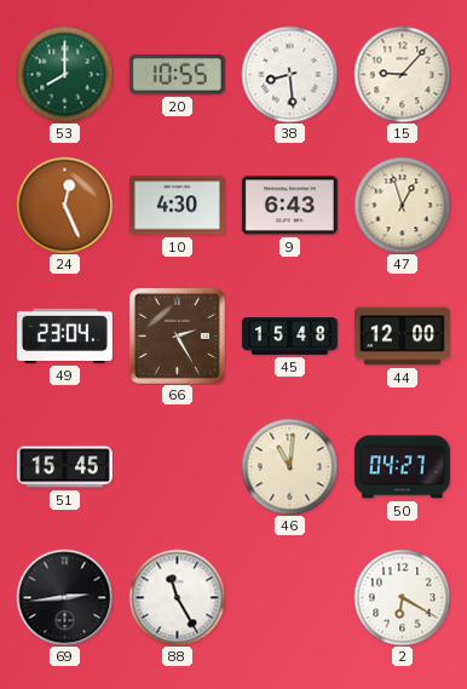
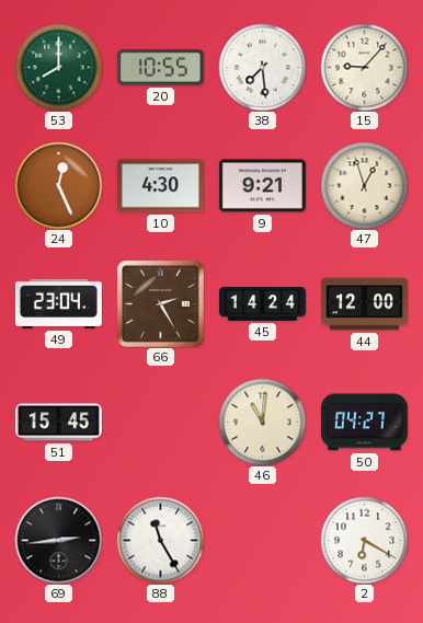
38: 8:29 -> 7:29
9: 6:43 -> 9:21
45: 15:48 -> 14:24
